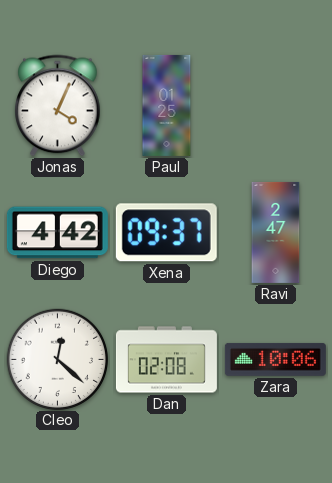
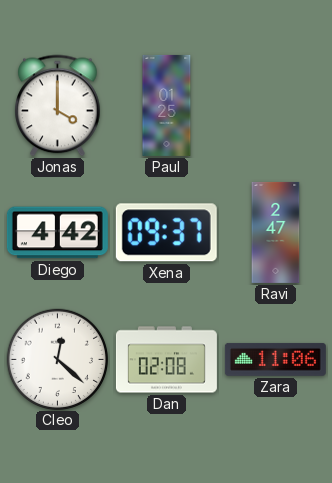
Jonas: 4:04 -> 4:00
Zara: 10:06 -> 11:06
